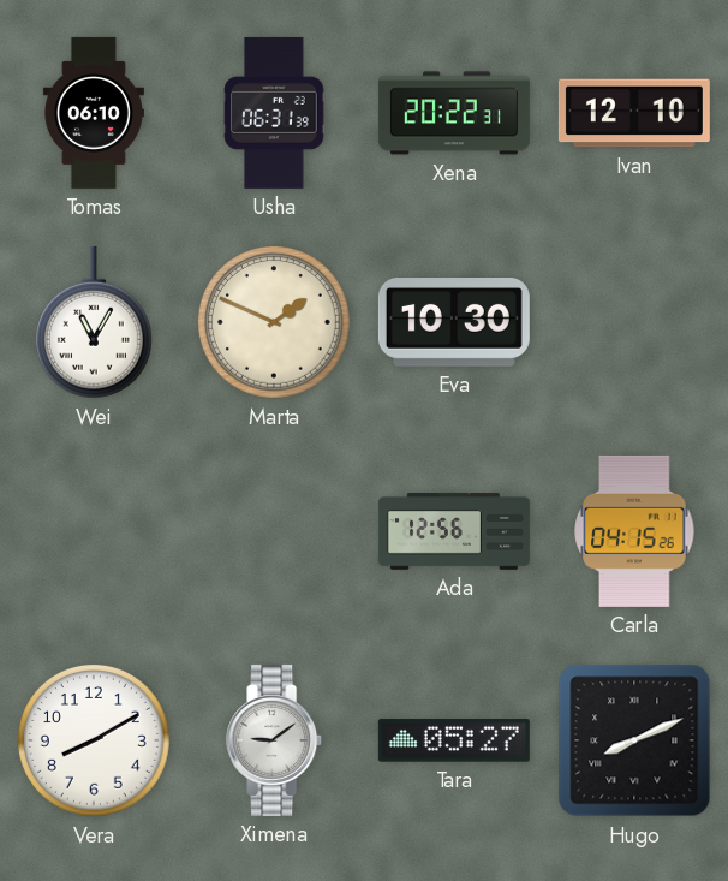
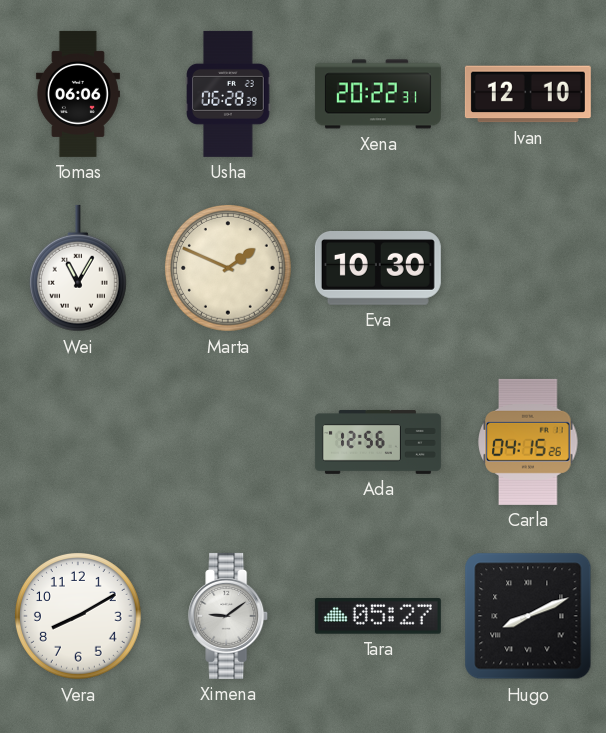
Tomas: 06:10 -> 06:06
Usha: 06:31 -> 06:28
